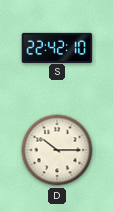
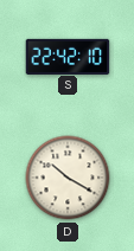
D: 10:15 -> 10:20
